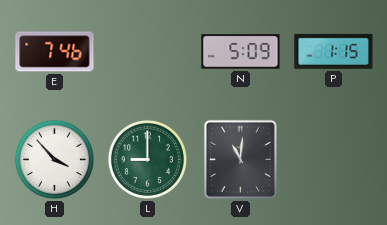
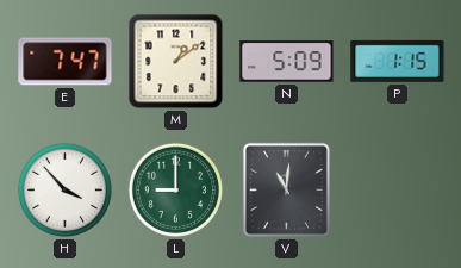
E: 7:46 -> 7:47
M: none -> 1:09
